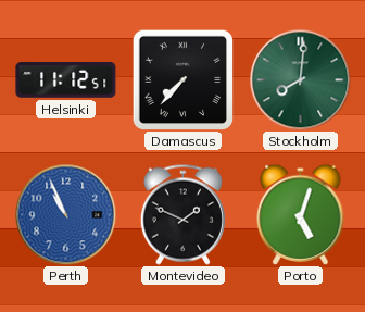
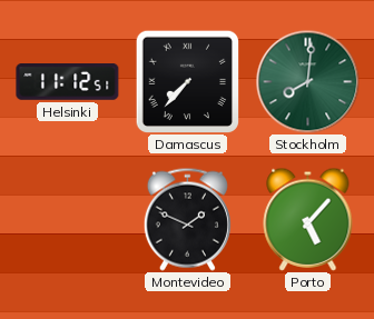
Perth: 10:56 -> none
Porto: 5:03 -> 5:07
